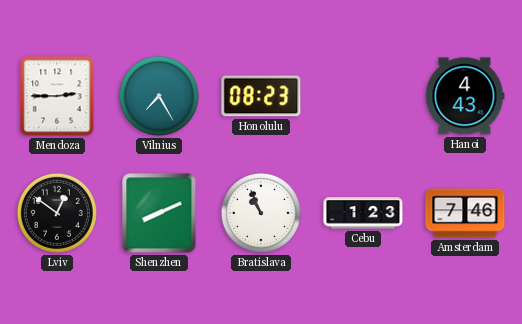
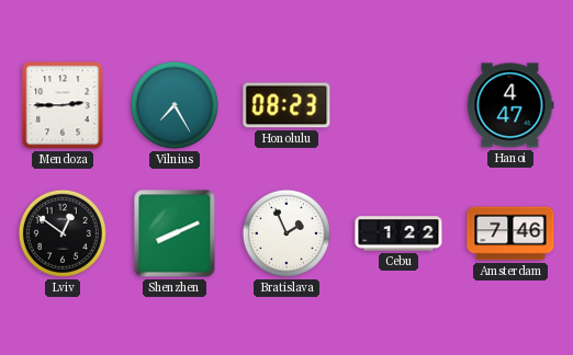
Hanoi: 4:43 -> 4:47
Bratislava: 10:56 -> 1:56
Cebu: 1:23 -> 1:22
